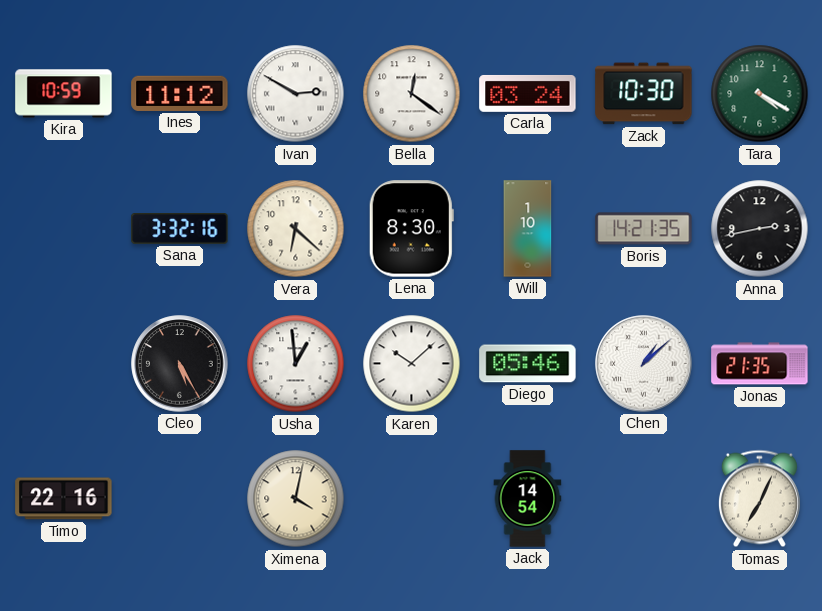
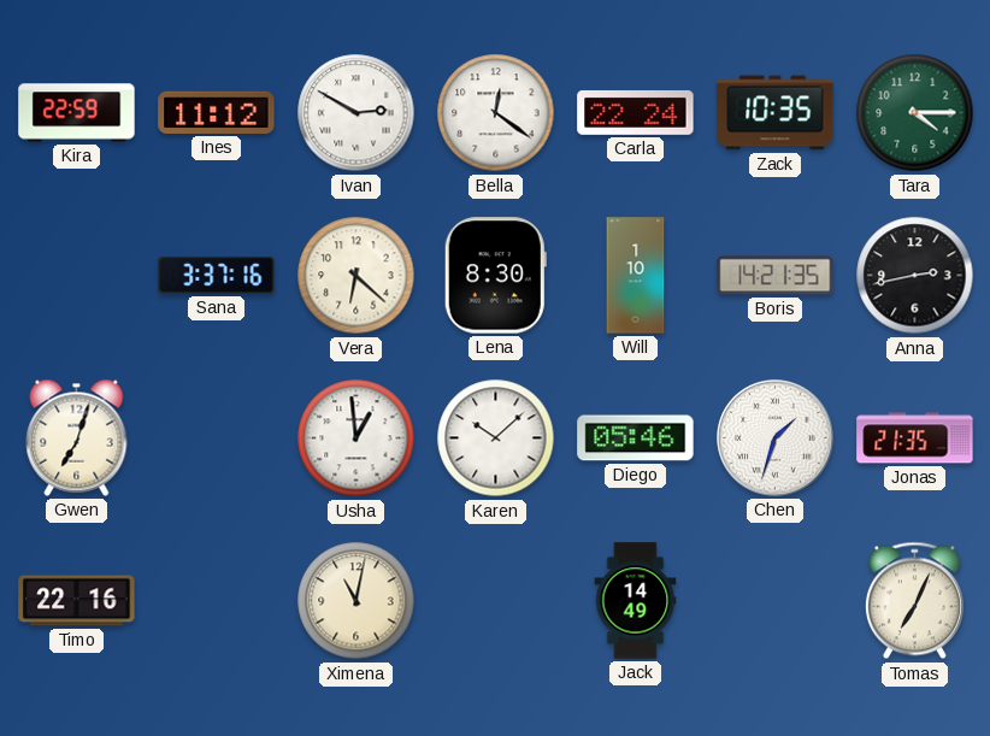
Kira: 10:59 -> 22:59
Carla: 03:24 -> 22:24
Zack: 10:30 -> 10:35
Tara: 4:20 -> 4:15
Sana: 3:32 -> 3:37
Gwen: none -> 7:03
Cleo: 5:25 -> none
Chen: 1:08 -> 1:33
Ximena: 4:02 -> 11:02
Jack: 14:54 -> 14:49
